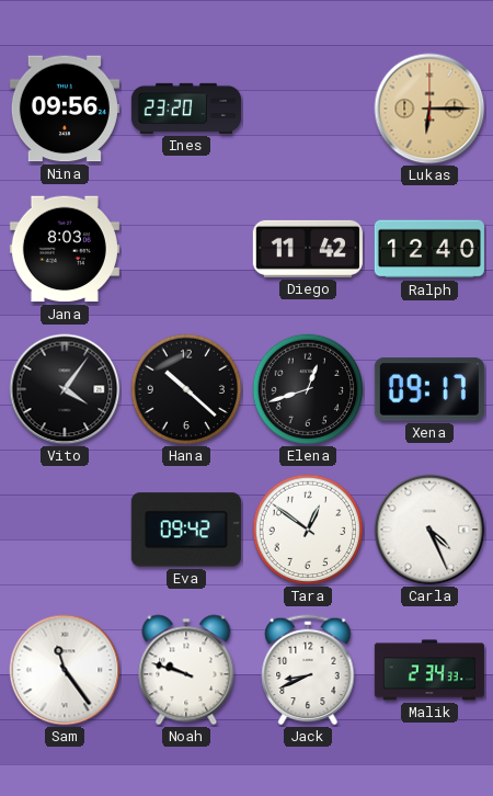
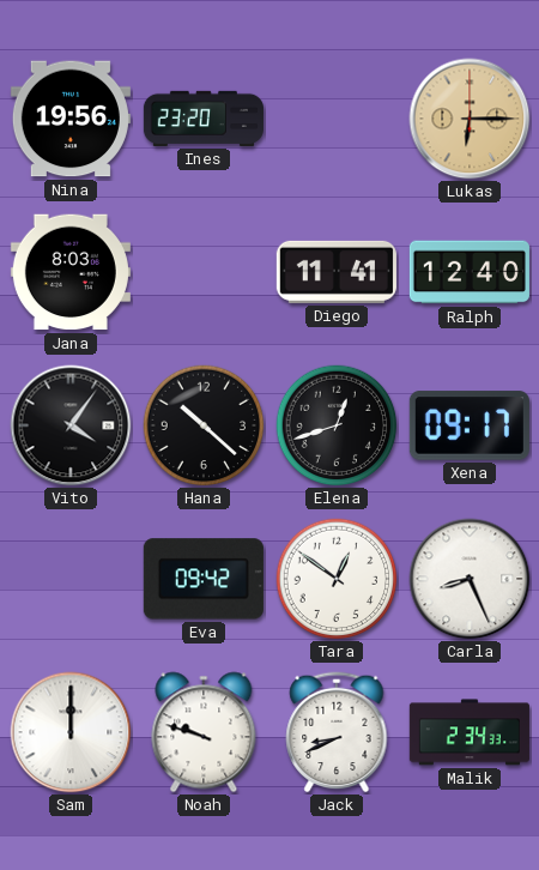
Nina: 09:56 -> 19:56
Diego: 11:42 -> 11:41
Carla: 4:26 -> 8:26
Sam: 11:24 -> 12:00
